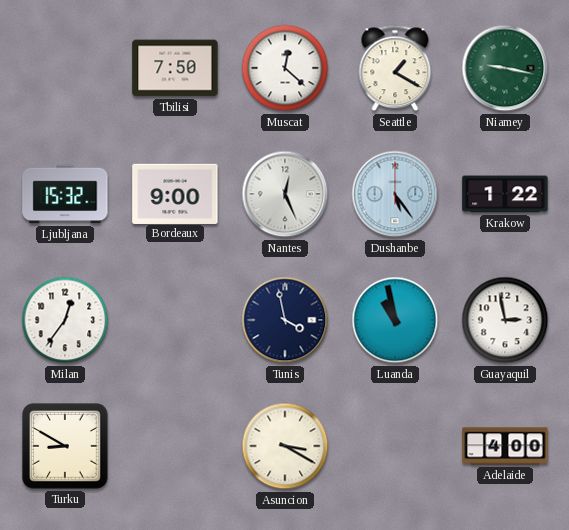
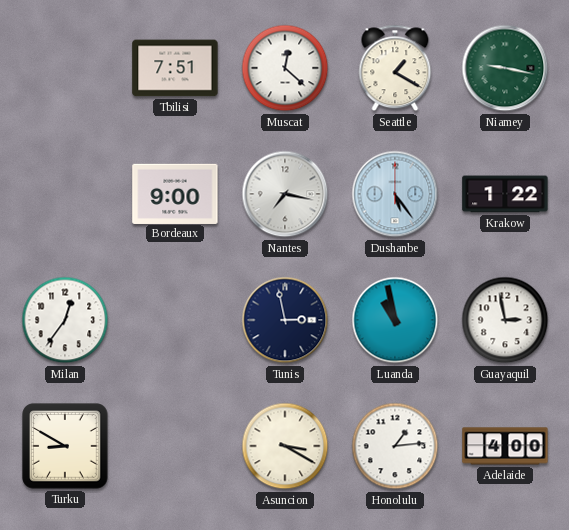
Tbilisi: 7:50 -> 7:51
Ljubljana: 15:32 -> none
Nantes: 12:26 -> 7:17
Tunis: 3:58 -> 2:58
Honolulu: none -> 1:14
